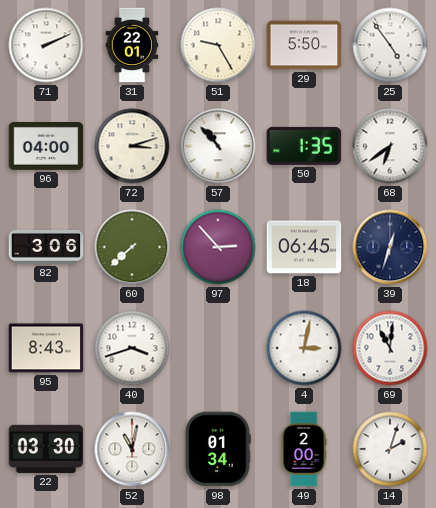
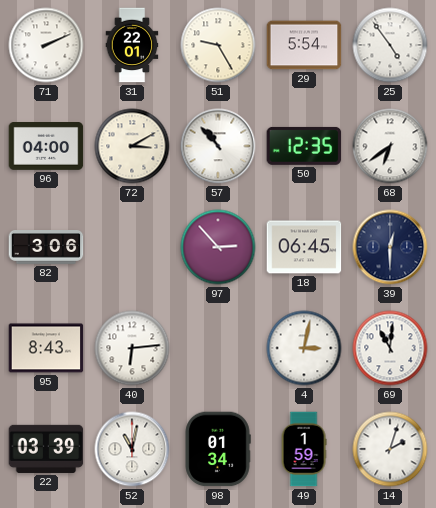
29: 5:50 -> 5:54
72: 3:12 -> 3:10
50: 1:35 -> 12:35
60: 7:38 -> none
39: 12:33 -> 12:30
40: 3:42 -> 6:14
22: 03:30 -> 03:39
49: 2:00 -> 1:59
